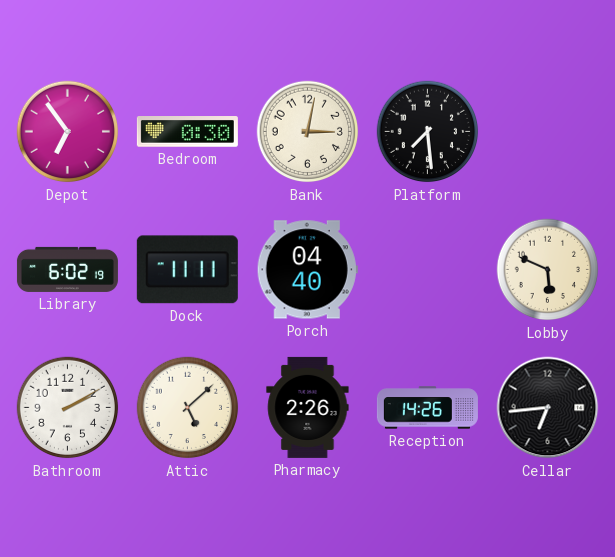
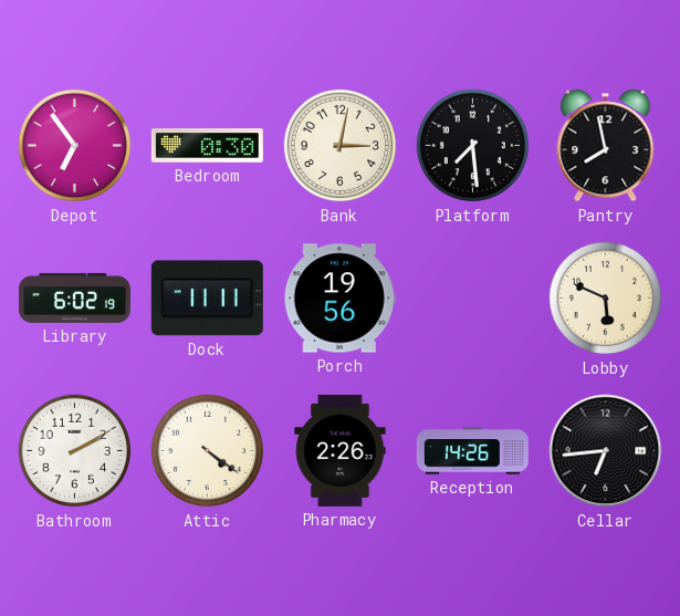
Pantry: none -> 7:58
Porch: 04:40 -> 19:56
Attic: 5:08 -> 4:21
